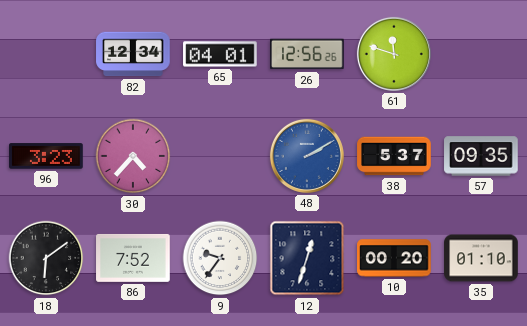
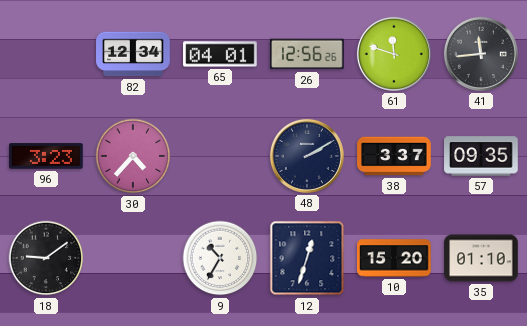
41: none -> 11:44
48 dial: blue -> navy
38: 5:37 -> 3:37
18: 6:09 -> 9:09
86: 7:52 -> none
9: 9:36 -> 10:35
10: 00:20 -> 15:20
